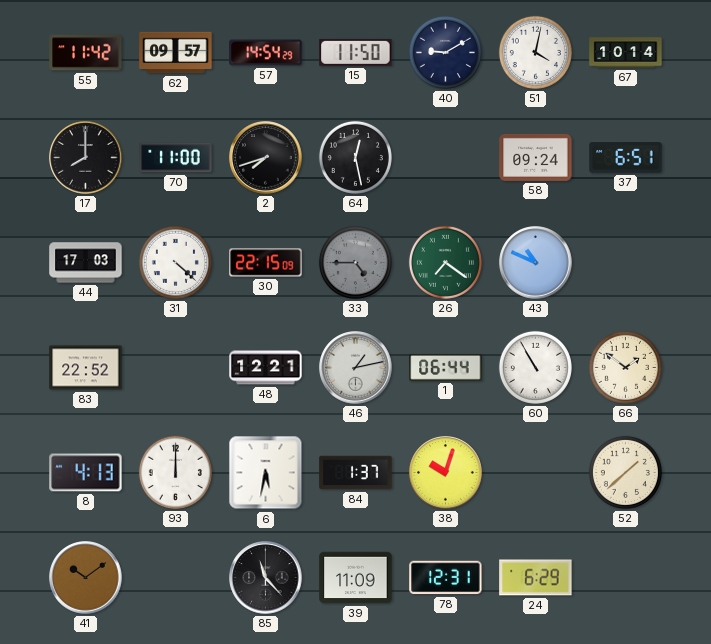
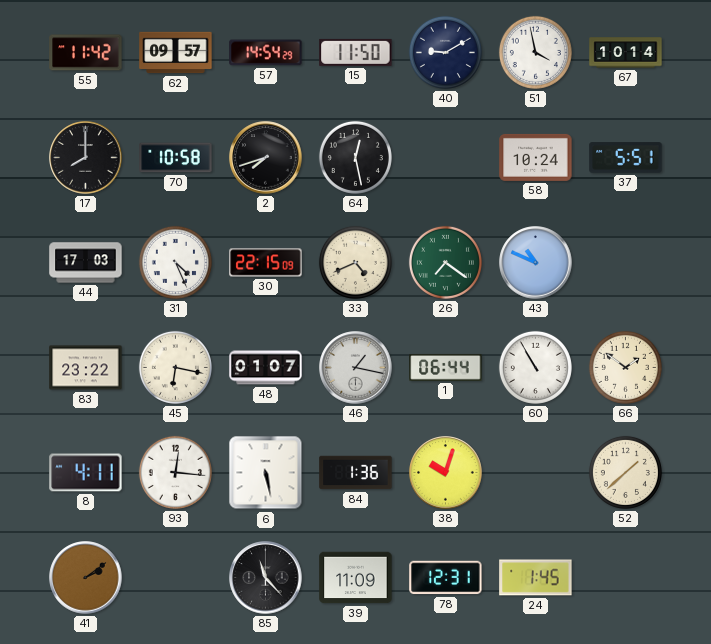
51: 4:02 -> 3:58
70: 11:00 -> 10:58
58: 09:24 -> 10:24
37: 6:51 -> 5:51
31: 4:22 -> 4:26
33: 4:45 -> 4:41
33 dial: grey -> cream
83: 22:52 -> 23:22
45: none -> 6:17
48: 12:21 -> 01:07
46: 1:13 -> 1:17
8: 4:13 -> 4:11
93: 12:00 -> 12:16
6: 5:32 -> 5:28
84: 1:37 -> 1:36
41: 10:09 -> 2:09
24: 6:29 -> 1:45
